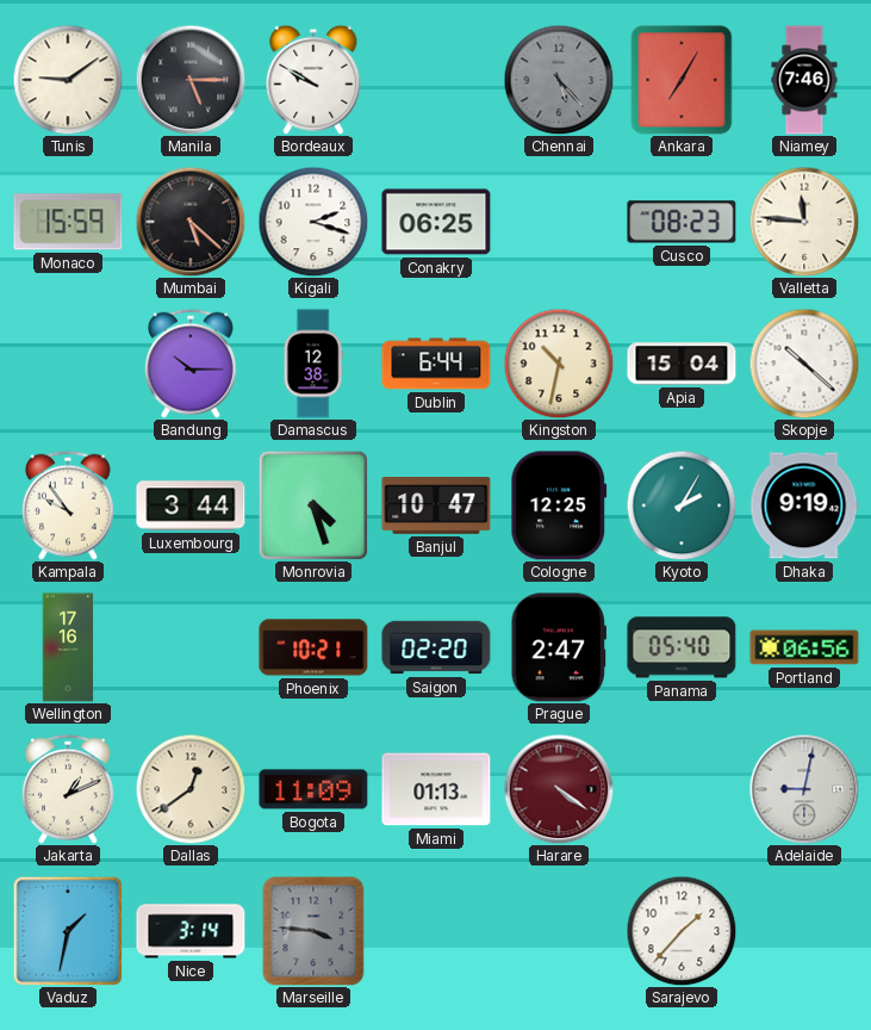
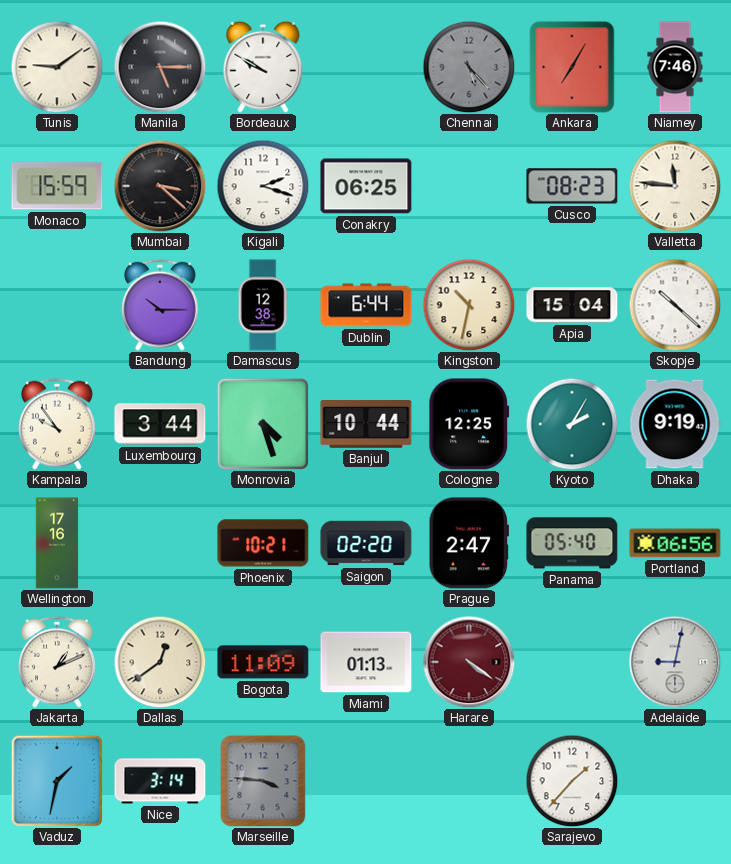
Mumbai: 5:22 -> 3:22
Banjul: 10:47 -> 10:44
